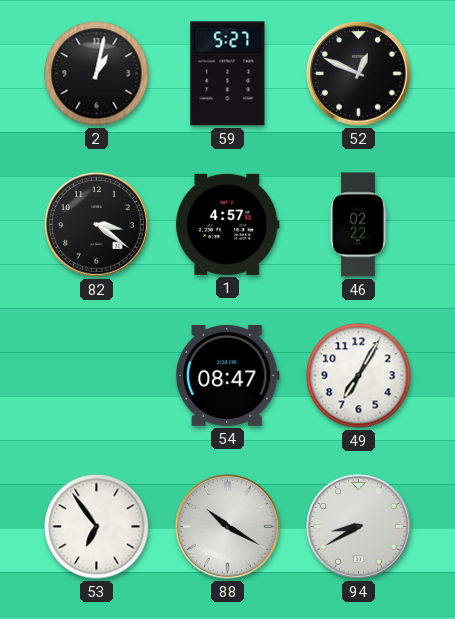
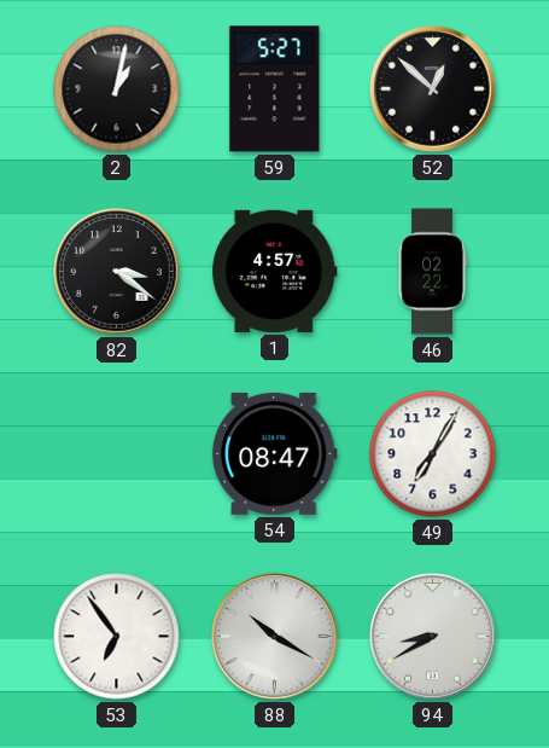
52: 12:49 -> 12:52
